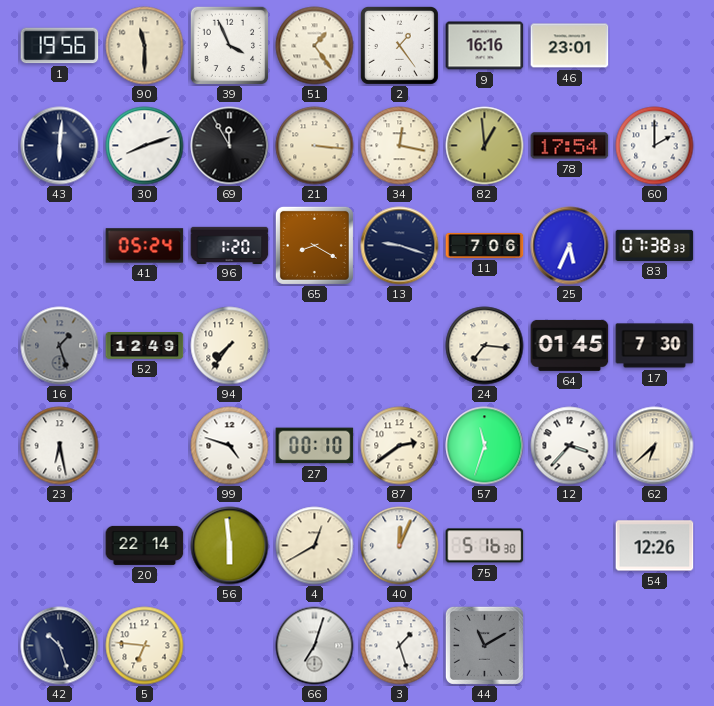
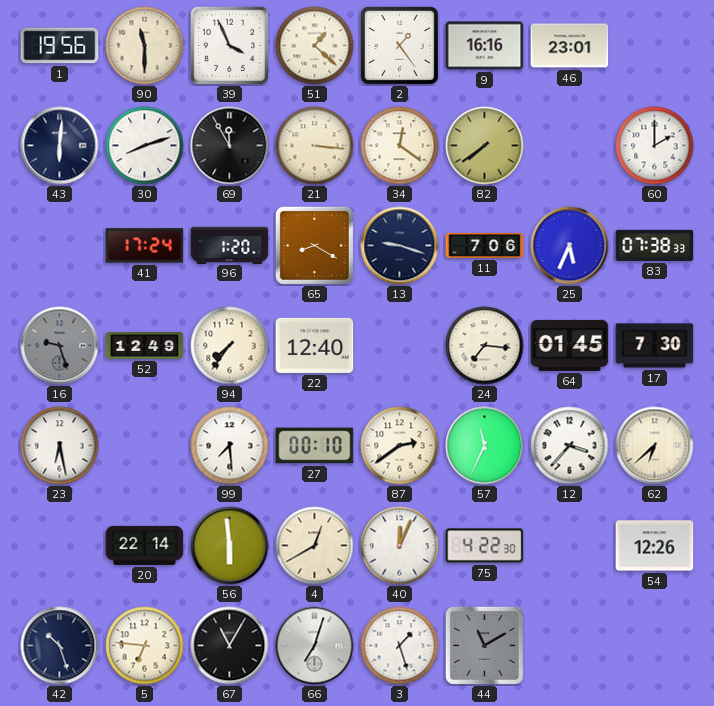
51: 1:24 -> 1:22
34: 12:17 -> 12:21
82: 12:59 -> 7:39
78: 17:54 -> none
41: 05:24 -> 17:24
16: 1:27 -> 9:27
22: none -> 12:40
99: 4:48 -> 7:29
57: 11:33 -> 11:34
75: 5:16 -> 4:22
67: none -> 11:05
